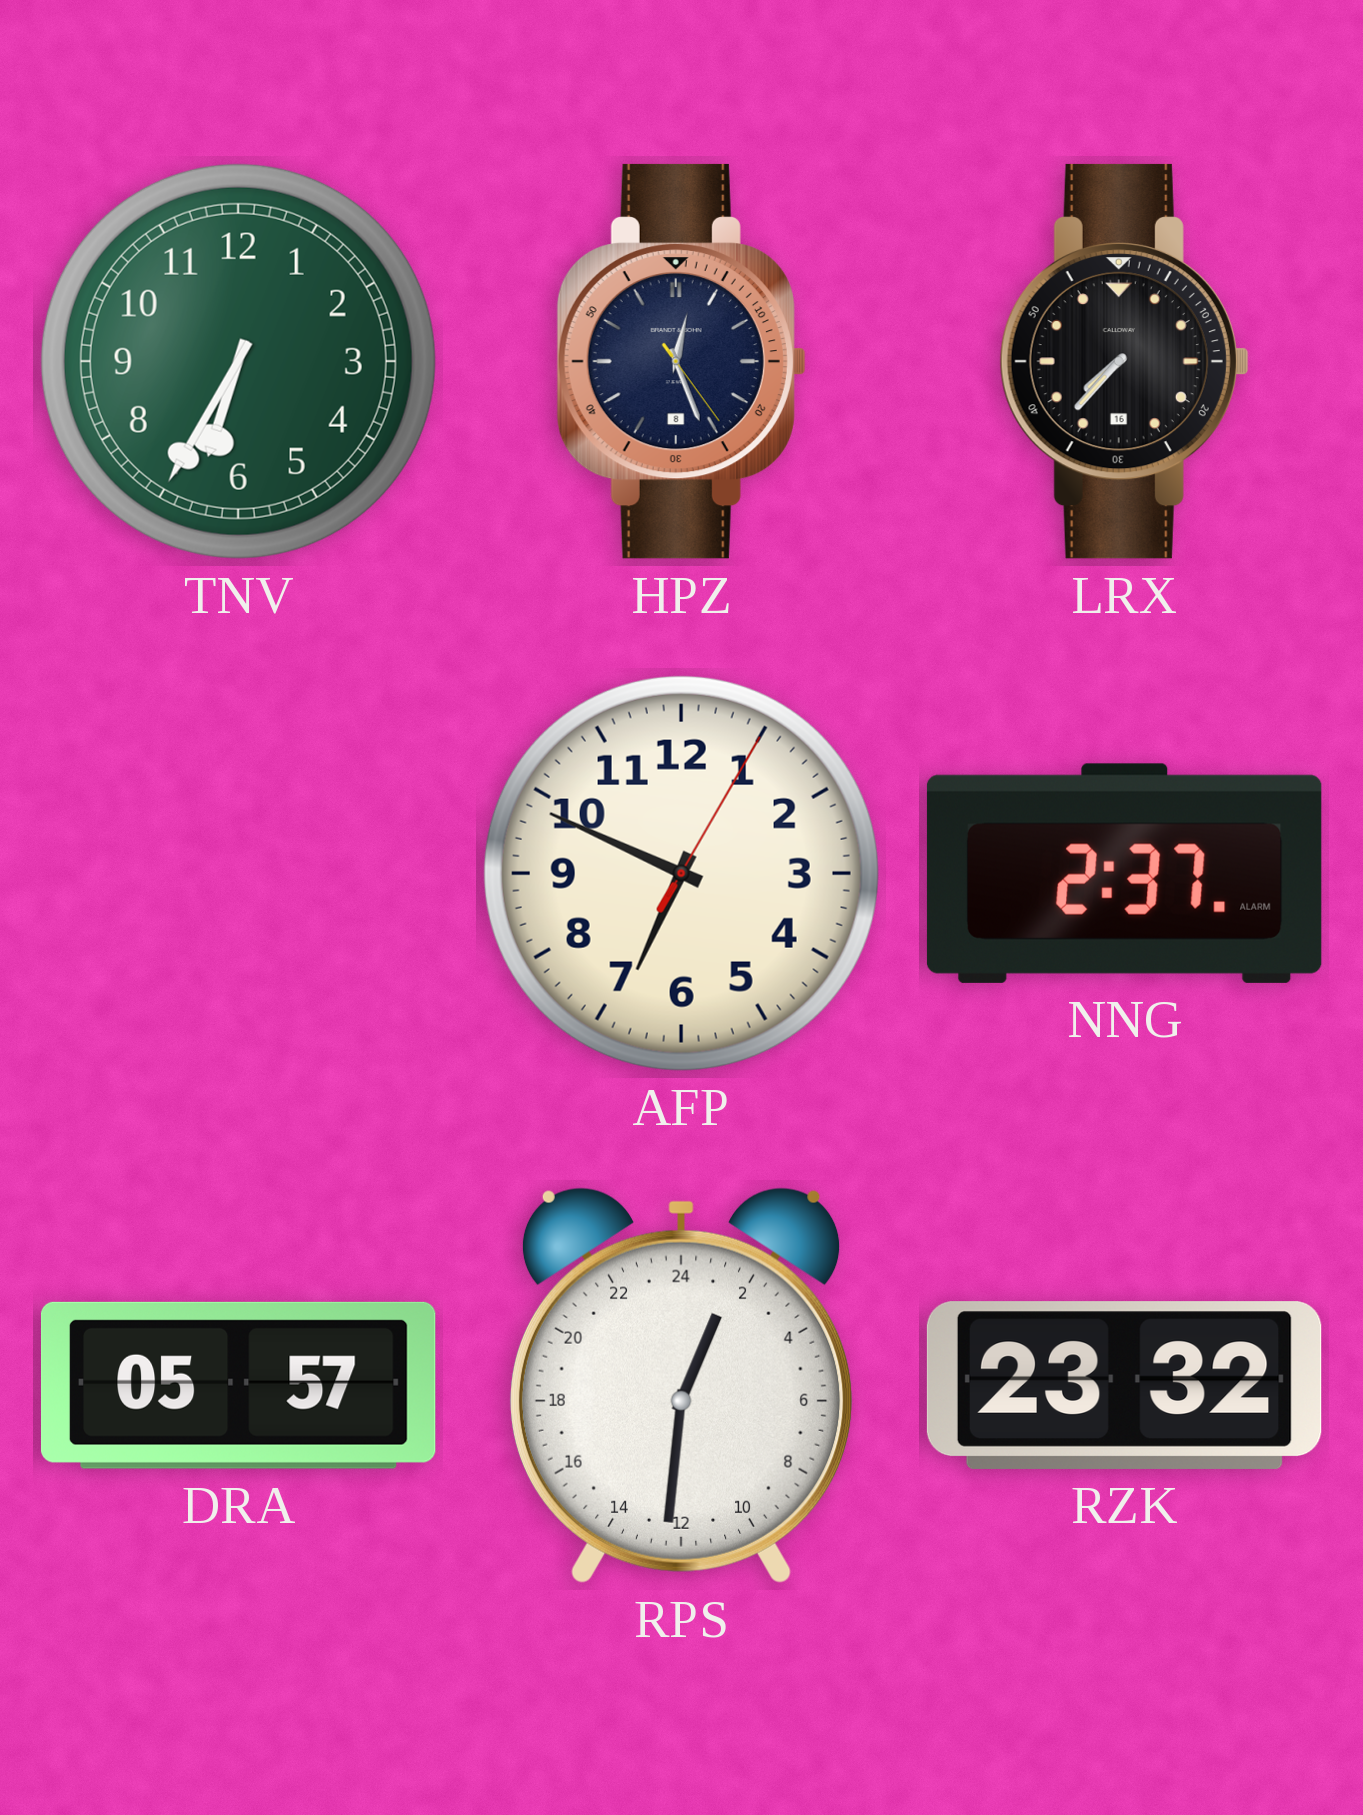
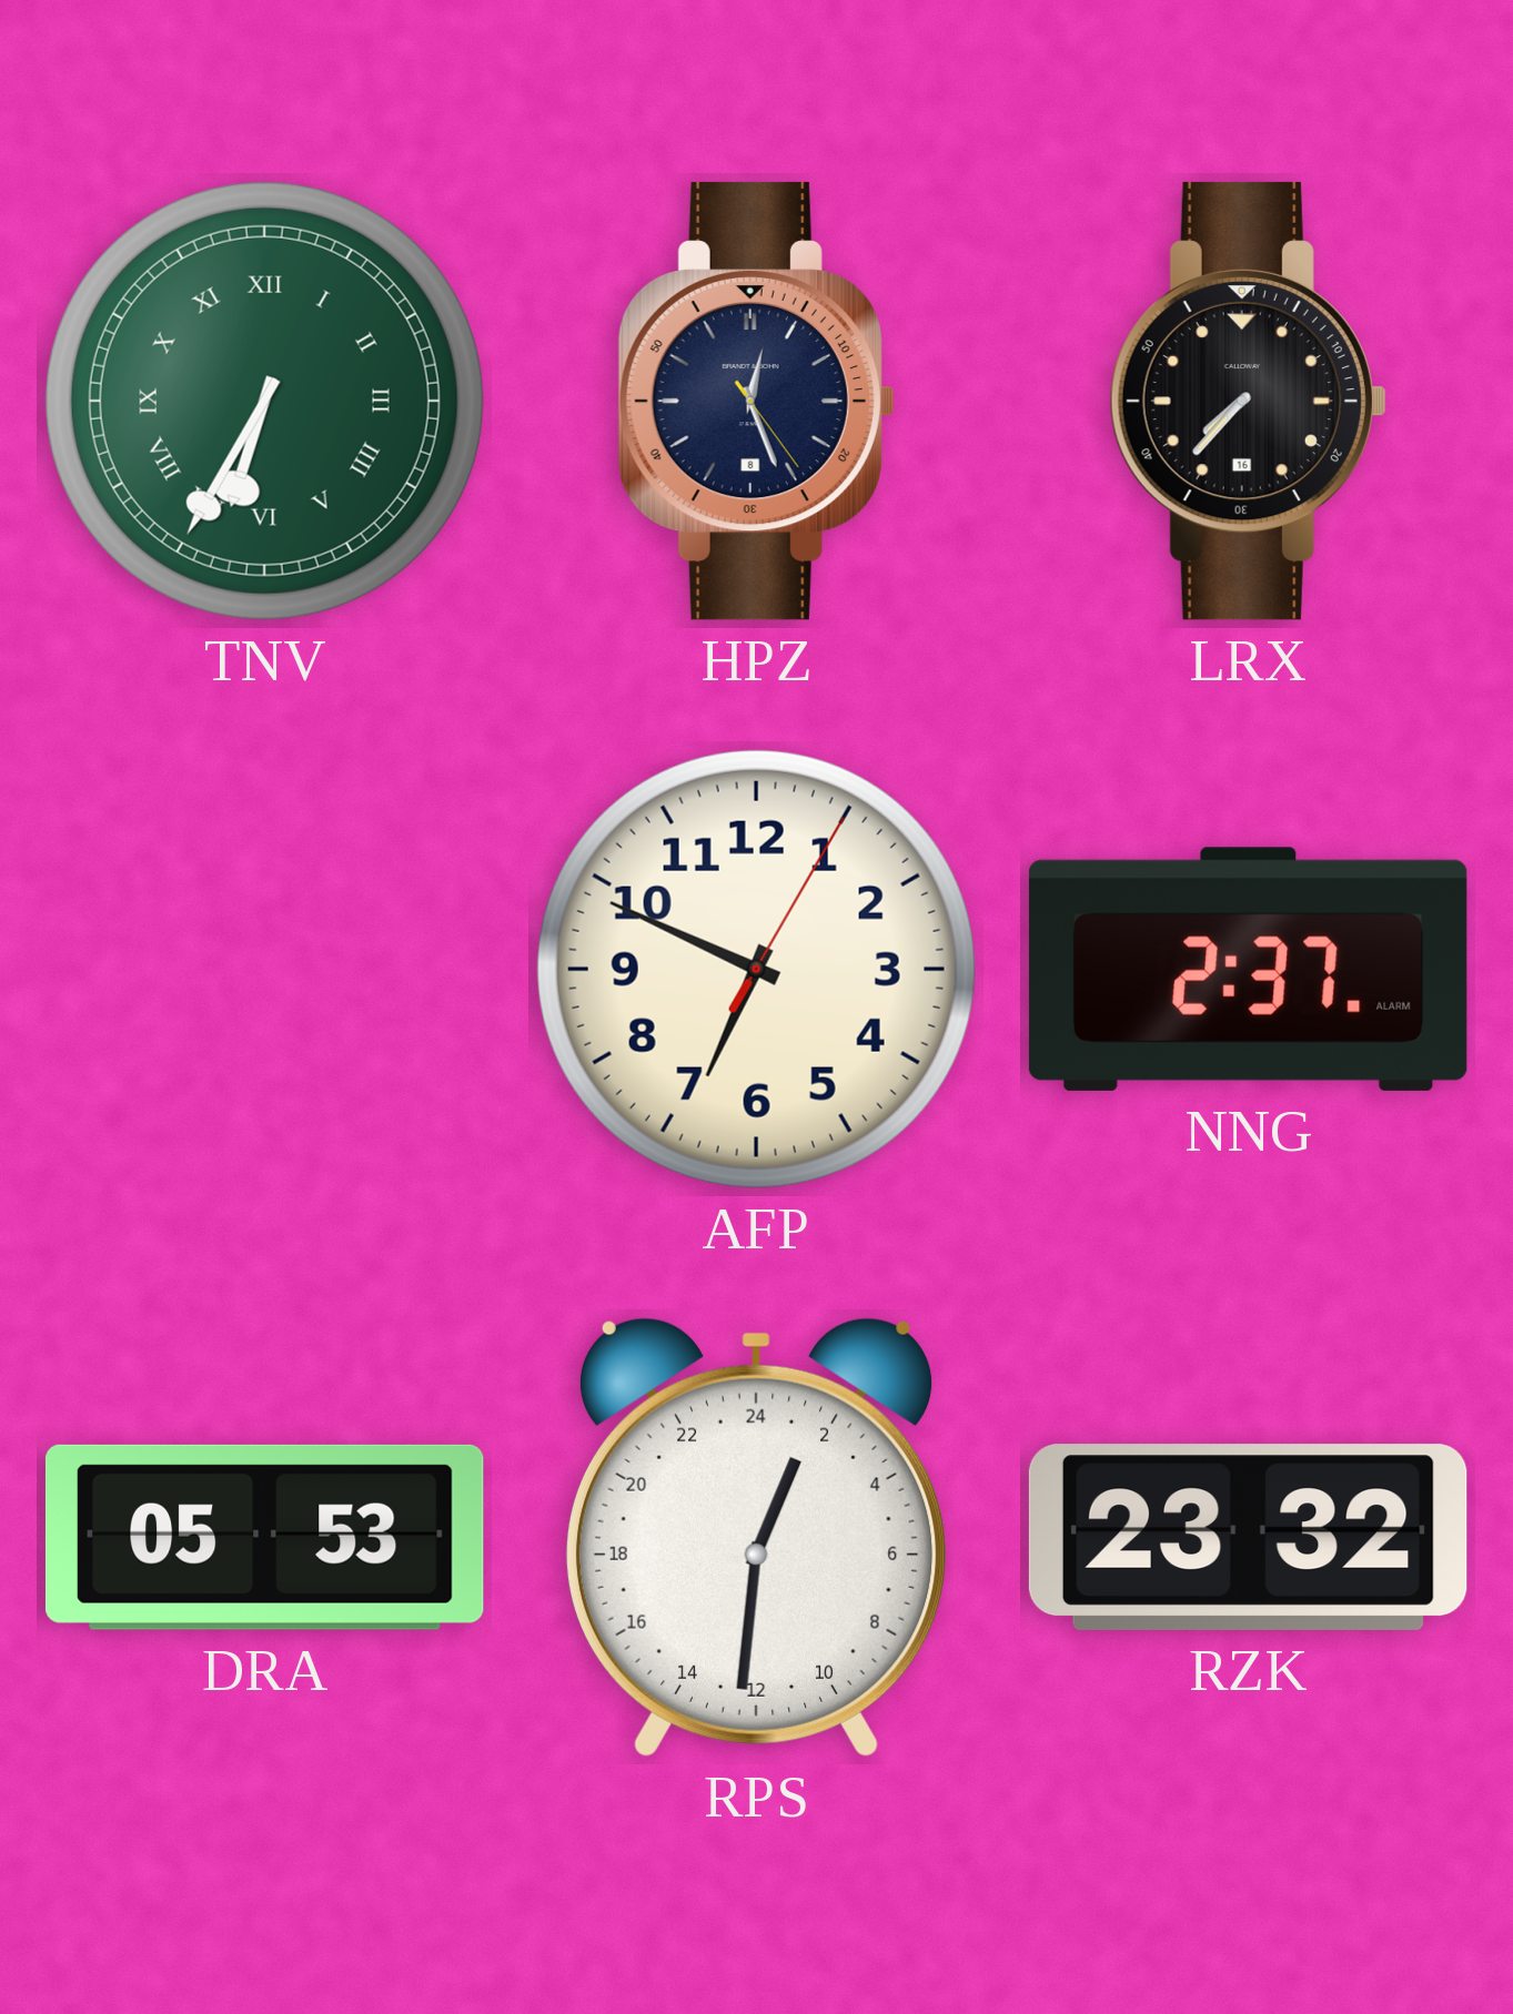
TNV numerals: Arabic -> Roman
DRA: 05:57 -> 05:53
